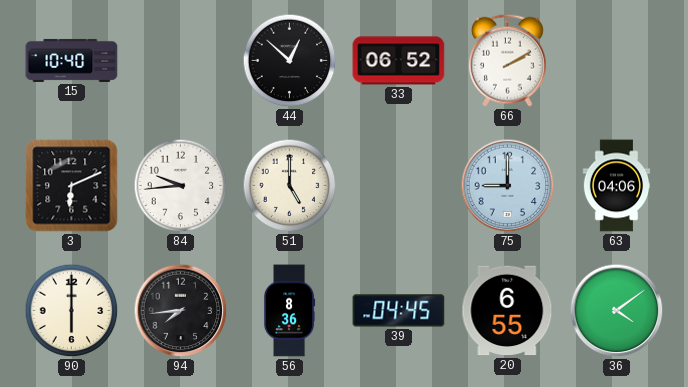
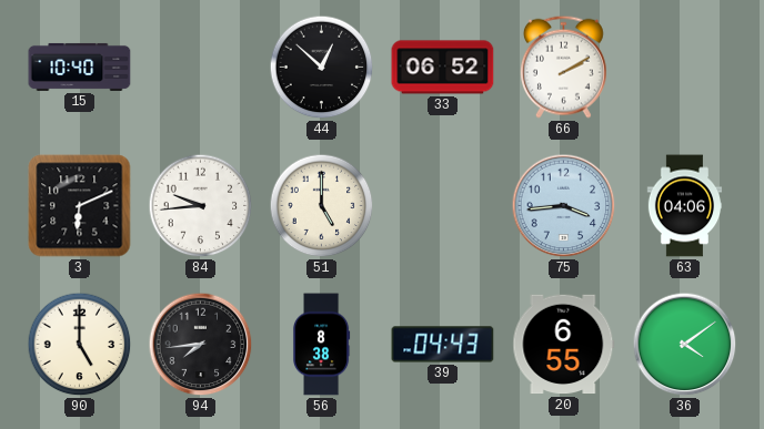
75: 9:00 -> 3:44
90: 6:00 -> 5:00
56: 8:36 -> 8:38
39: 04:45 -> 04:43
